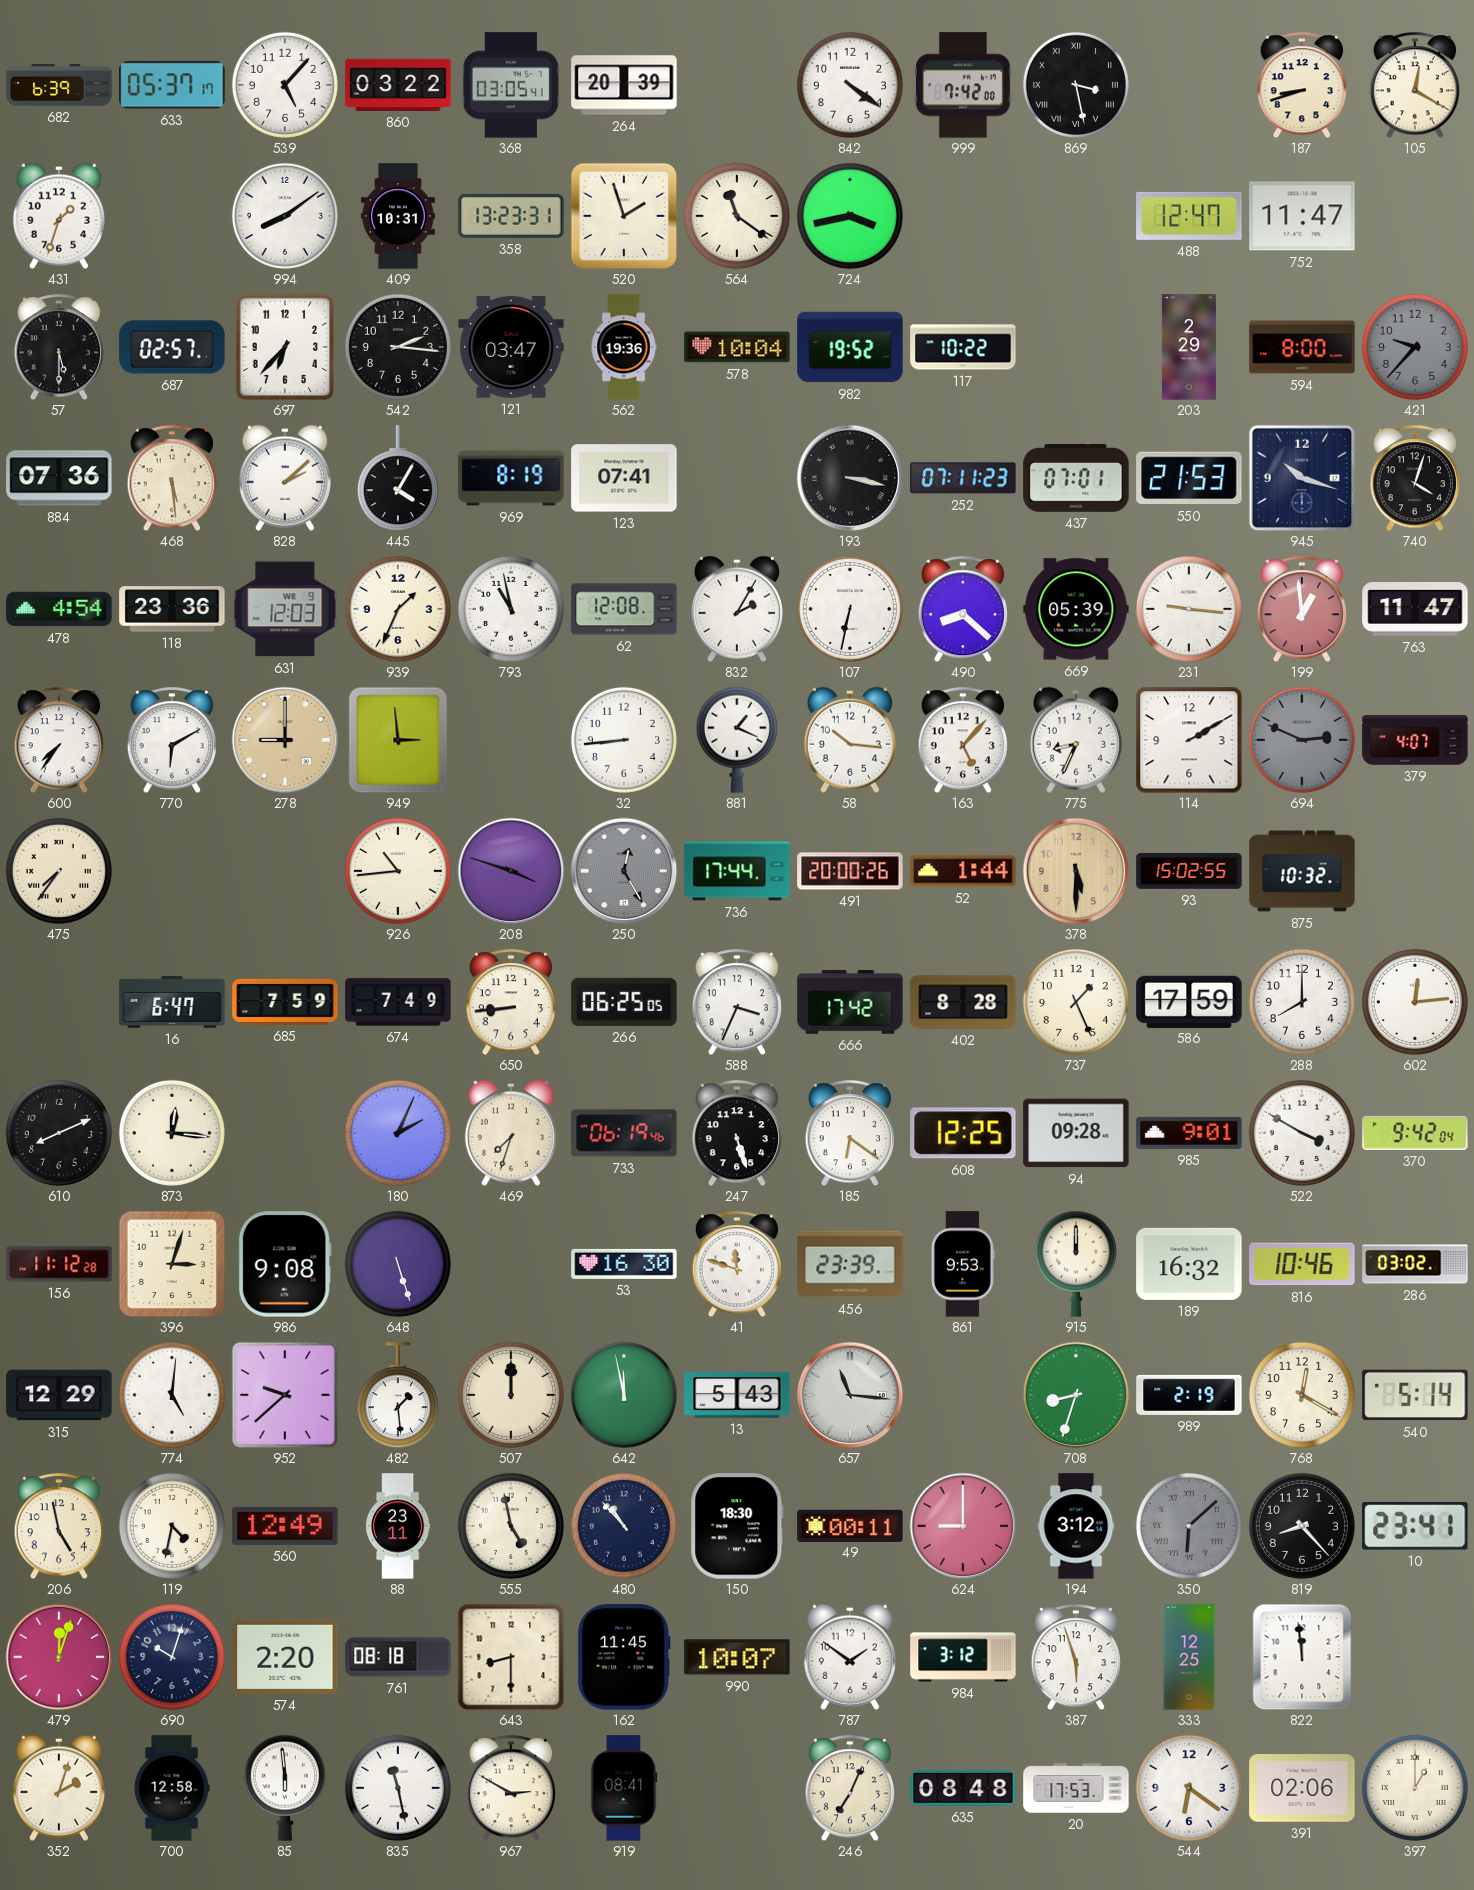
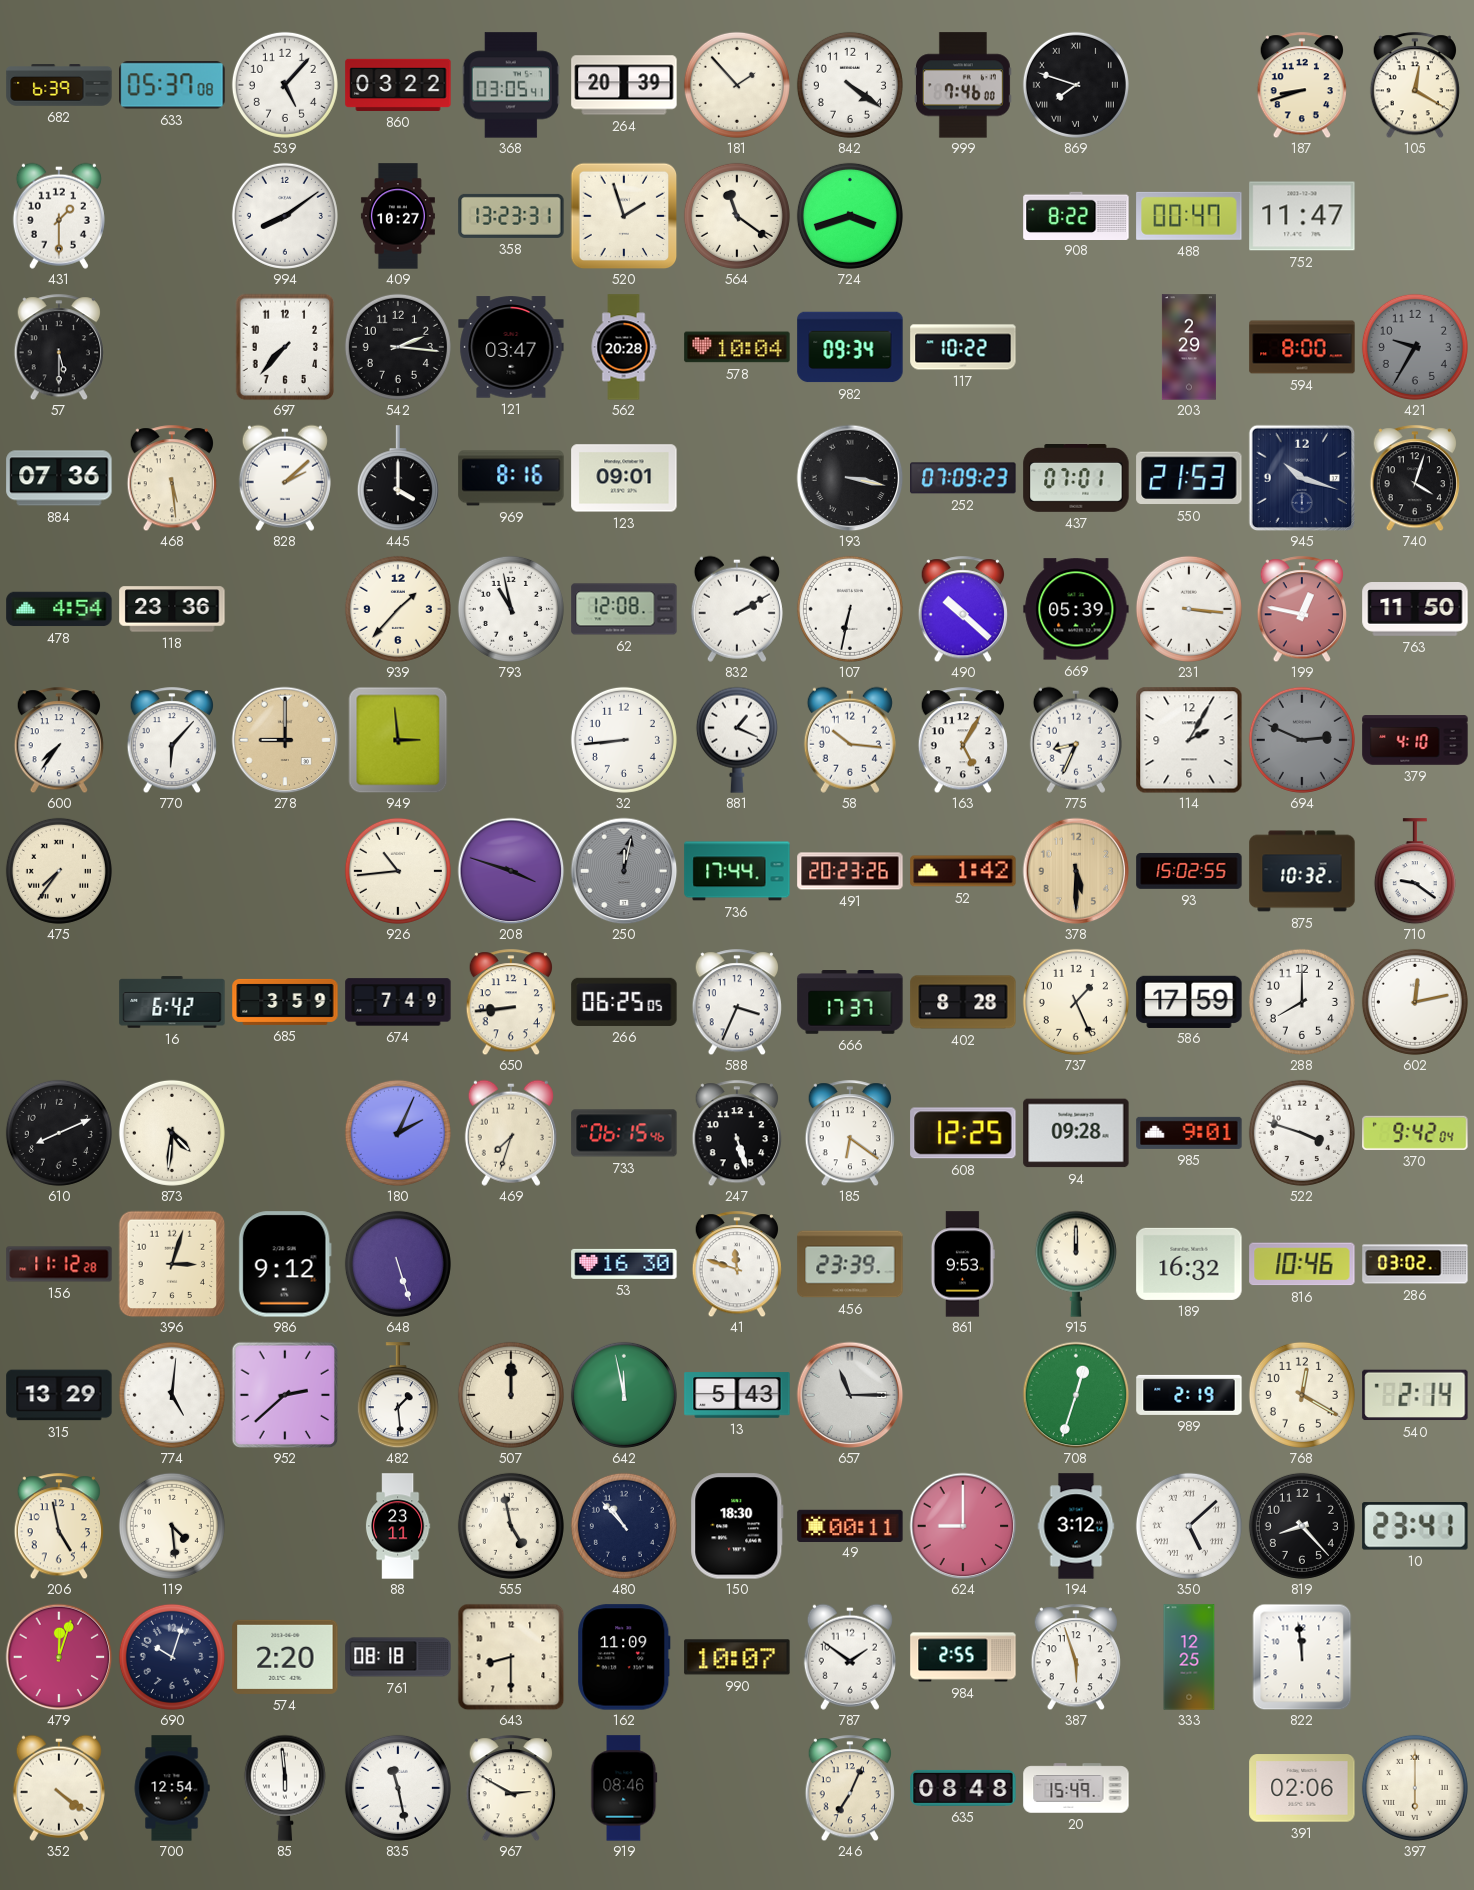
633: 05:37:17 -> 05:37:08
181: none -> 1:53
999: 7:42 -> 7:46
869: 3:28 -> 7:48
431: 1:33 -> 1:30
409: 10:31 -> 10:27
724: 3:43 -> 3:42
908: none -> 8:22
488: 12:47 -> 00:47
687: 02:57 -> none
697: 6:37 -> 7:37
562: 19:36 -> 20:28
982: 19:52 -> 09:34
421: 9:37 -> 9:35
445: 4:05 -> 4:00
969: 8:19 -> 8:16
123: 07:41 -> 09:01
252: 07:11 -> 07:09
631: 12:03 -> none
939: 1:34 -> 1:37
832: 2:05 -> 2:10
490: 8:22 -> 10:22
231: 9:16 -> 3:16
199: 12:59 -> 12:47
763: 11:47 -> 11:50
770: 6:10 -> 6:07
163: 5:07 -> 5:05
114: 2:10 -> 2:05
379: 4:07 -> 4:10
250: 12:25 -> 12:02
491: 20:00 -> 20:23
52: 1:44 -> 1:42
710: none -> 9:21
16: 6:47 -> 6:42
685: 7:59 -> 3:59
666: 17:42 -> 17:37
602: 12:14 -> 12:13
873: 12:16 -> 4:31
733: 06:19 -> 06:15
522: 3:50 -> 3:48
986: 9:08 -> 9:12
315: 12:29 -> 13:29
952: 9:38 -> 2:38
657: 11:16 -> 11:15
708: 8:33 -> 12:33
540: 5:14 -> 2:14
119: 4:32 -> 4:29
560: 12:49 -> none
350: 6:08 -> 5:08
350 dial: grey -> white
162: 11:45 -> 11:09
984: 3:12 -> 2:55
352: 2:03 -> 4:21
700: 12:58 -> 12:54
919: 08:41 -> 08:46
20: 17:53 -> 15:49
544: 6:21 -> none
397: 1:00 -> 6:00
